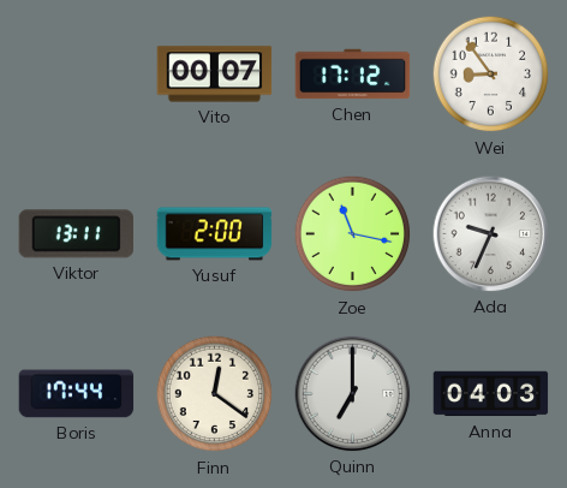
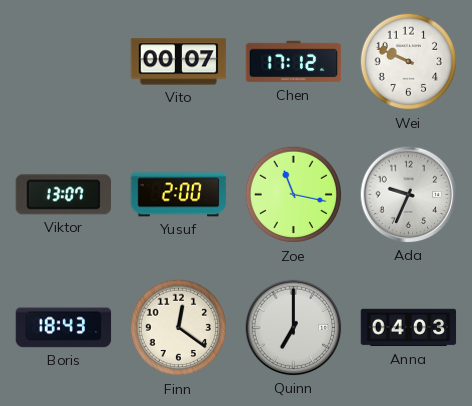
Wei: 8:54 -> 9:49
Viktor: 13:11 -> 13:07
Boris: 17:44 -> 18:43
